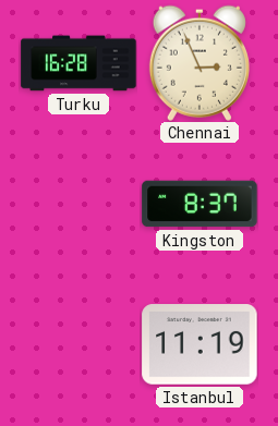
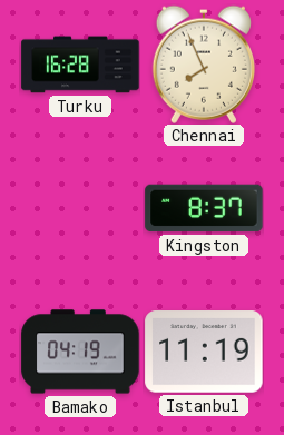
Chennai: 2:56 -> 7:56
Bamako: none -> 04:19
